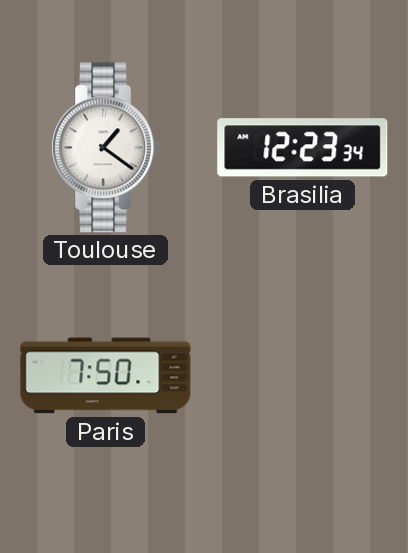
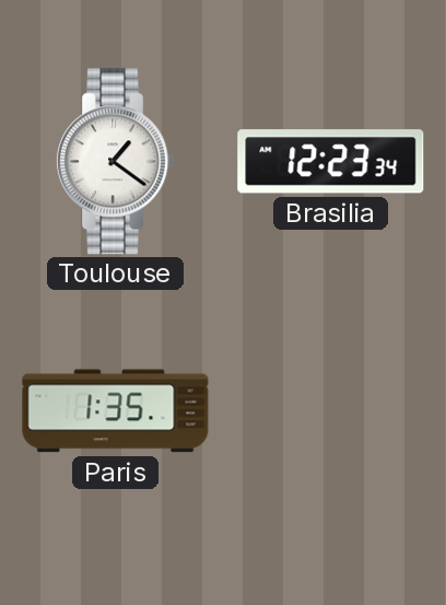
Paris: 7:50 -> 1:35
